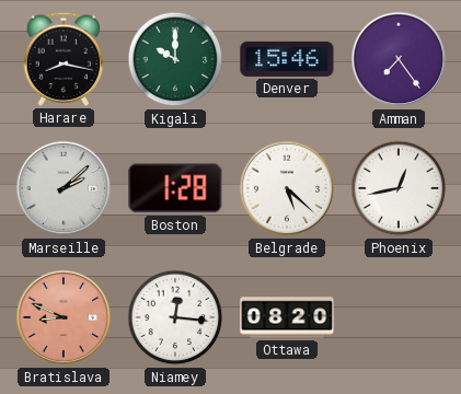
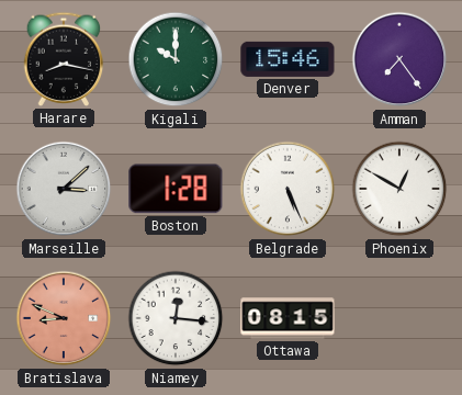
Marseille: 2:08 -> 3:08
Belgrade: 5:22 -> 5:26
Phoenix: 12:43 -> 12:50
Ottawa: 08:20 -> 08:15
